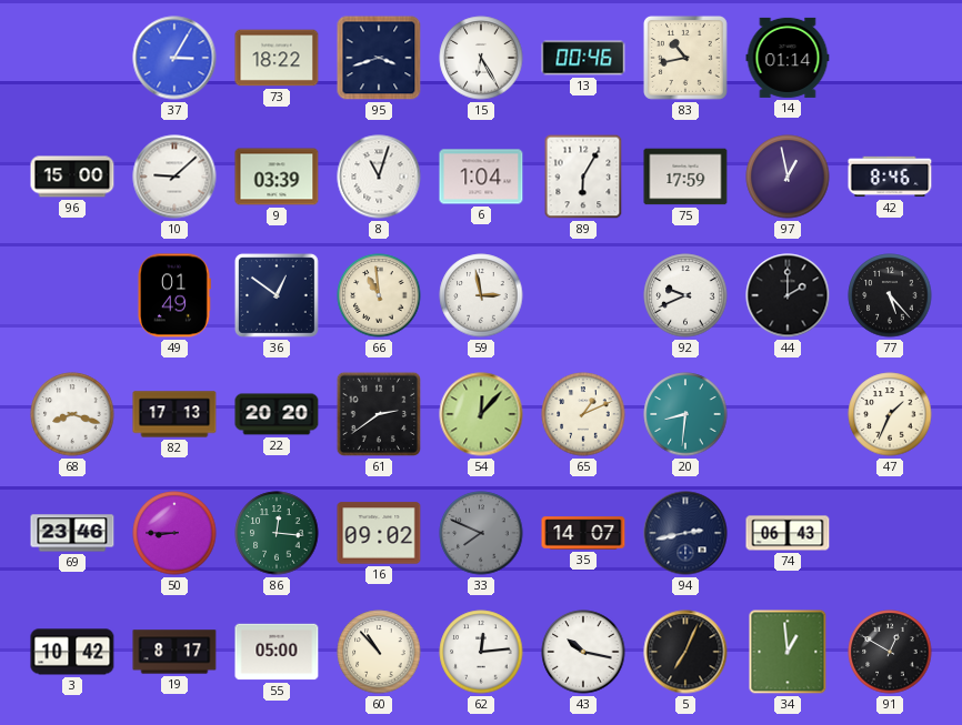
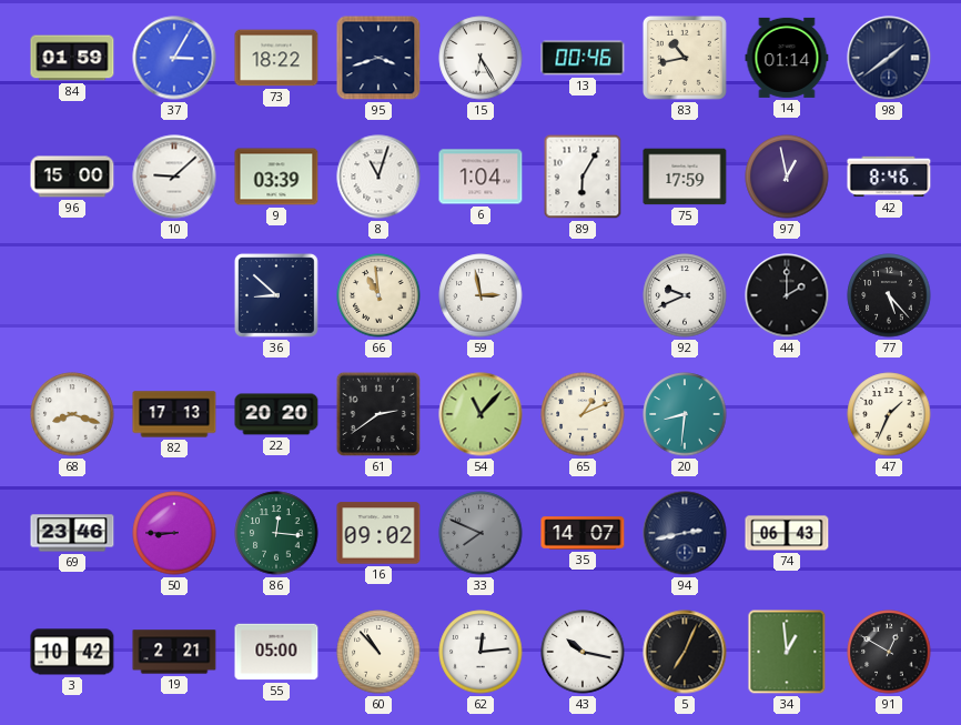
84: none -> 01:59
98: none -> 1:39
49: 01:49 -> none
36: 12:51 -> 8:52
54: 12:07 -> 11:07
19: 8:17 -> 2:21
